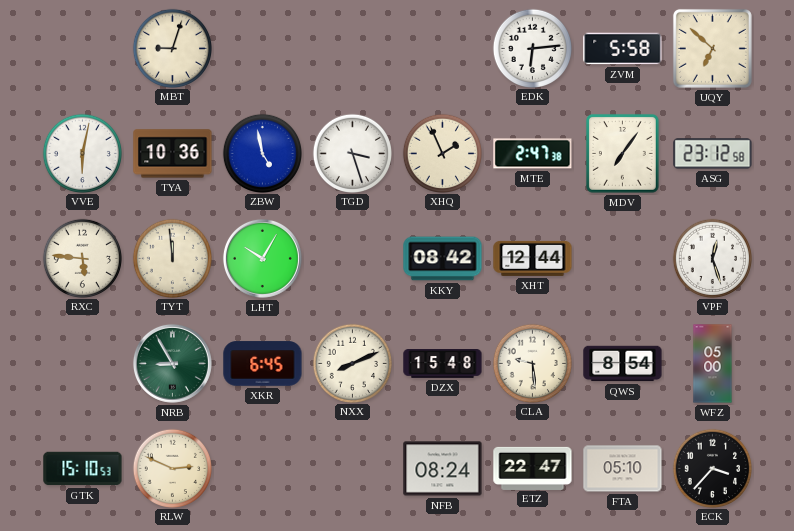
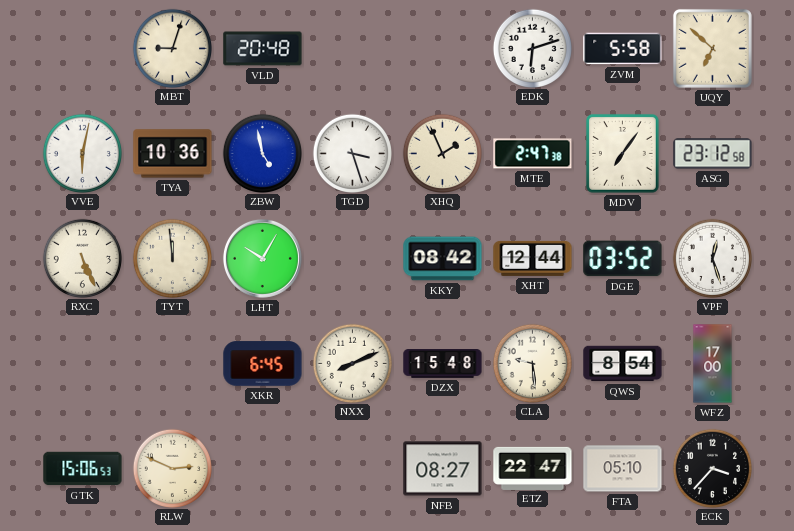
VLD: none -> 20:48
EDK: 6:14 -> 6:12
RXC: 5:46 -> 5:26
DGE: none -> 03:52
NRB: 8:55 -> none
WFZ: 05:00 -> 17:00
GTK: 15:10 -> 15:06
NFB: 08:24 -> 08:27
